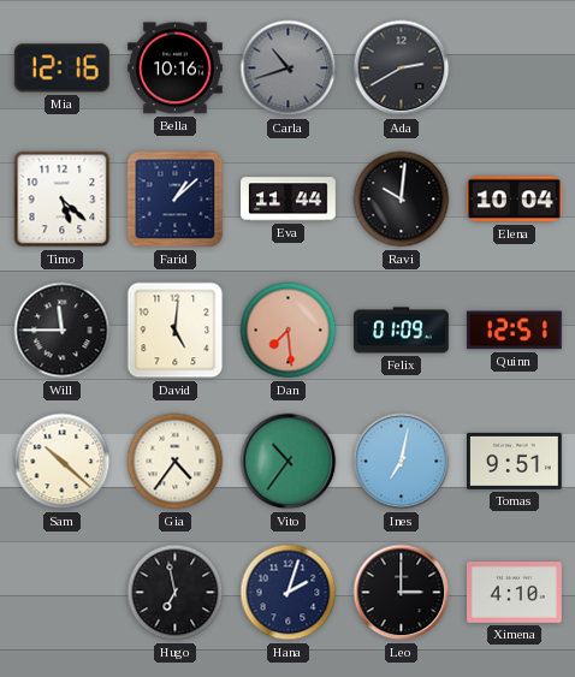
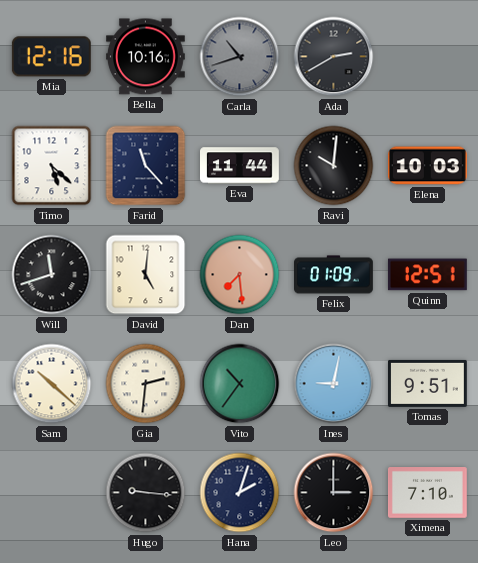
Farid: 1:08 -> 11:23
Elena: 10:04 -> 10:03
Will: 11:45 -> 11:42
Gia: 4:36 -> 2:31
Ines: 7:02 -> 9:02
Hugo: 6:58 -> 9:16
Ximena: 4:10 -> 7:10
